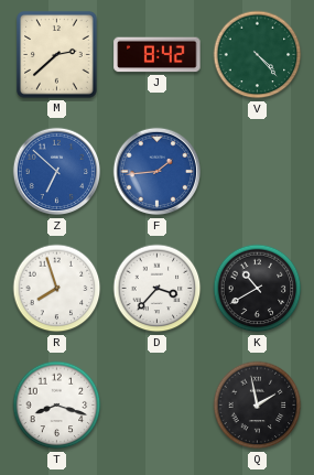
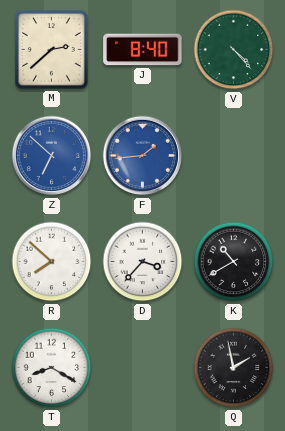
J: 8:42 -> 8:40
R: 7:57 -> 7:52
T: 8:18 -> 8:20
